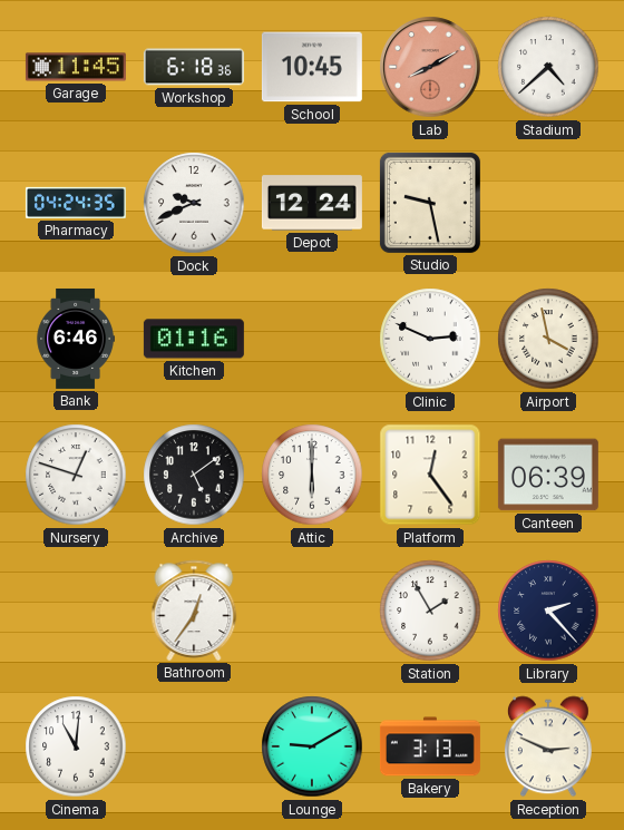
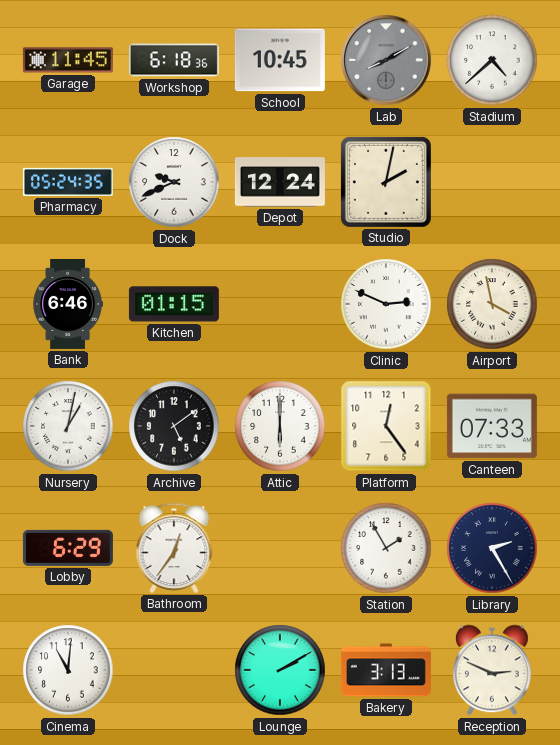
Lab dial: salmon -> grey
Pharmacy: 04:24 -> 05:24
Studio: 9:28 -> 2:02
Kitchen: 01:16 -> 01:15
Nursery: 12:48 -> 1:02
Canteen: 06:39 -> 07:33
Lobby: none -> 6:29
Library: 2:23 -> 2:25
Lounge: 9:10 -> 2:10
